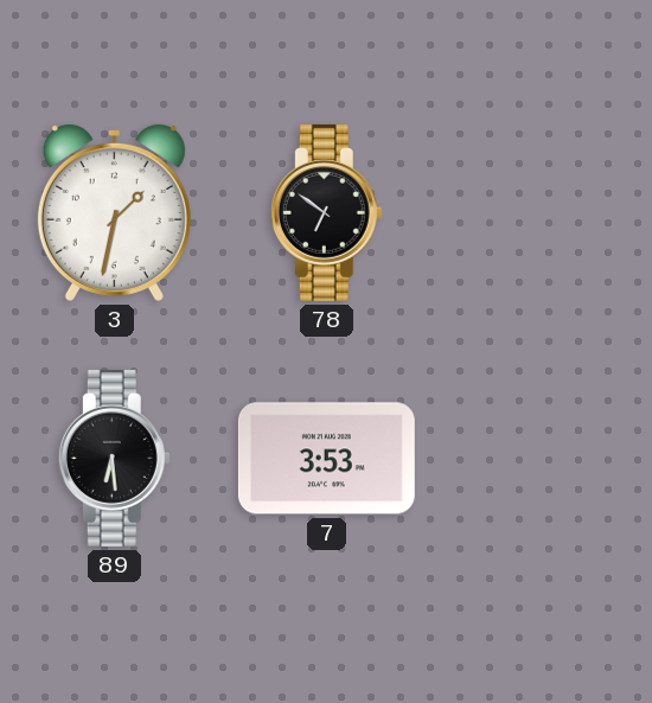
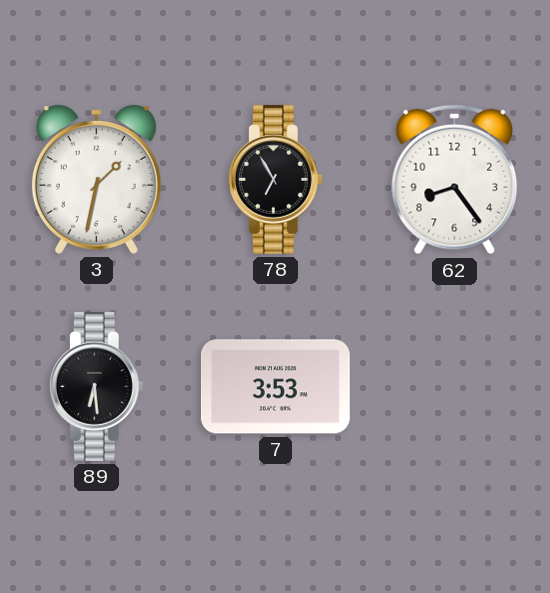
78: 6:51 -> 6:55
62: none -> 8:24
